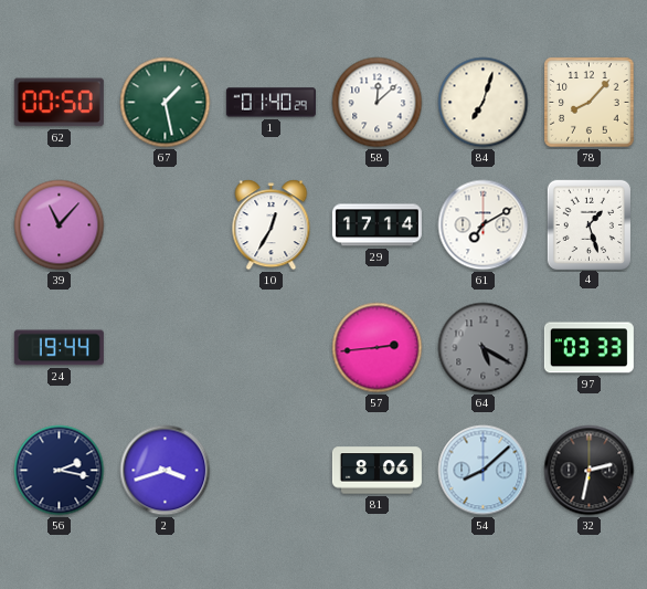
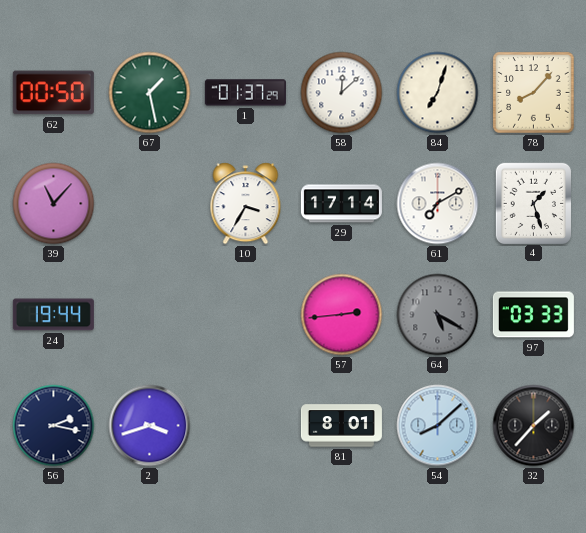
1: 01:40 -> 01:37
10: 12:35 -> 3:35
81: 8:06 -> 8:01
32: 2:32 -> 1:37
